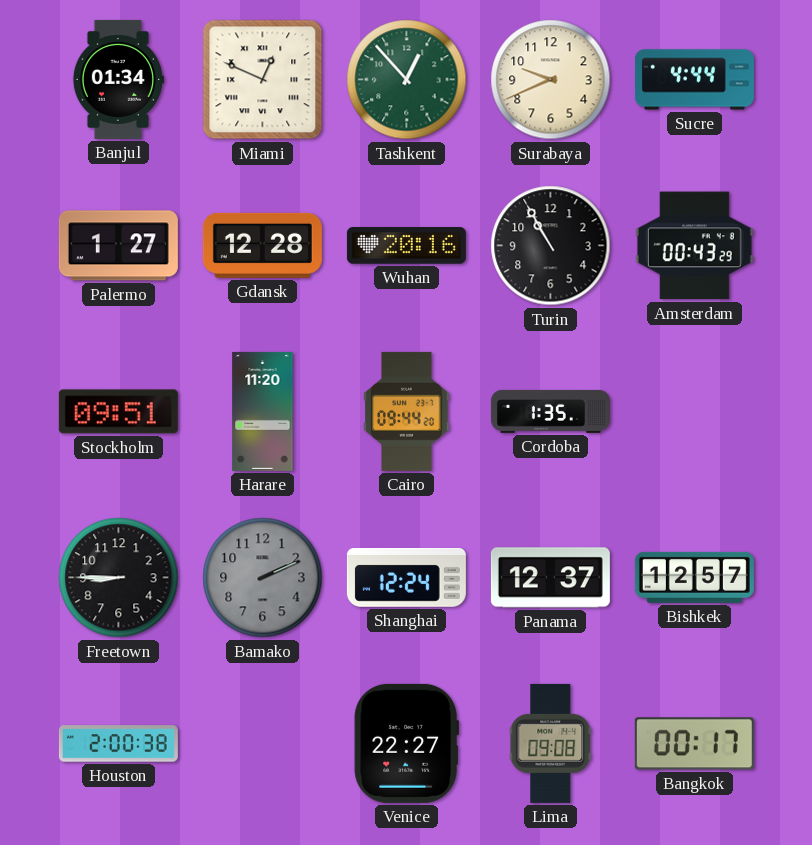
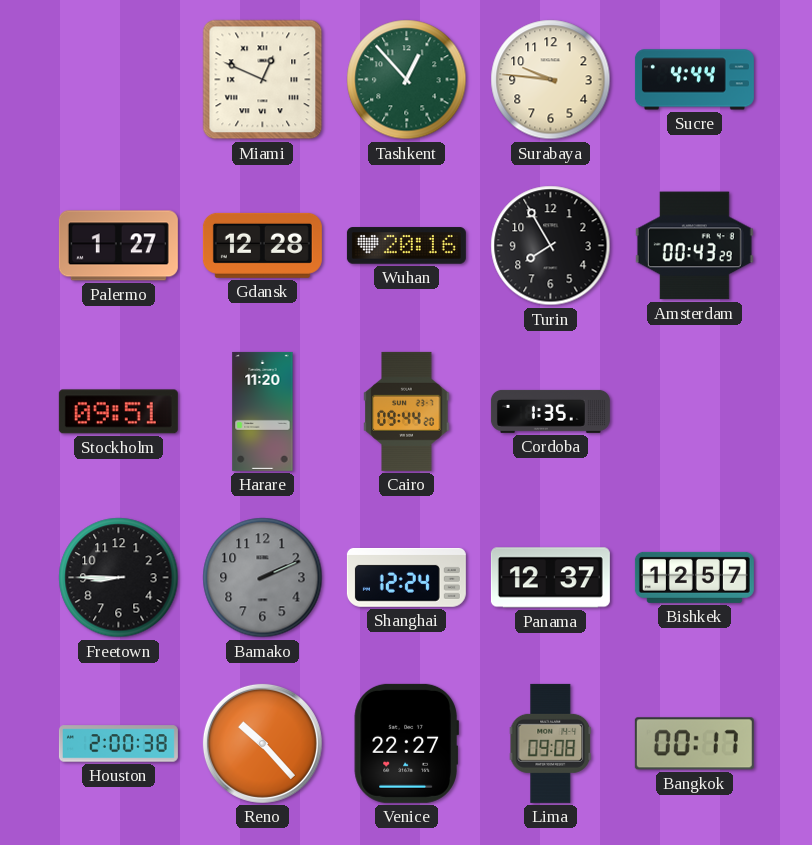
Banjul: 01:34 -> none
Surabaya: 9:41 -> 9:46
Turin: 10:55 -> 7:55
Reno: none -> 10:23
